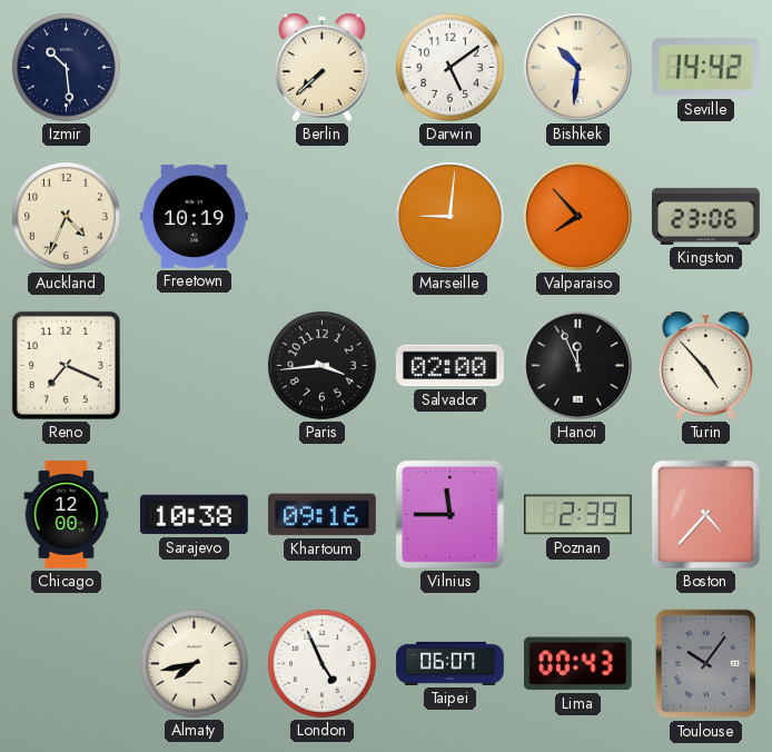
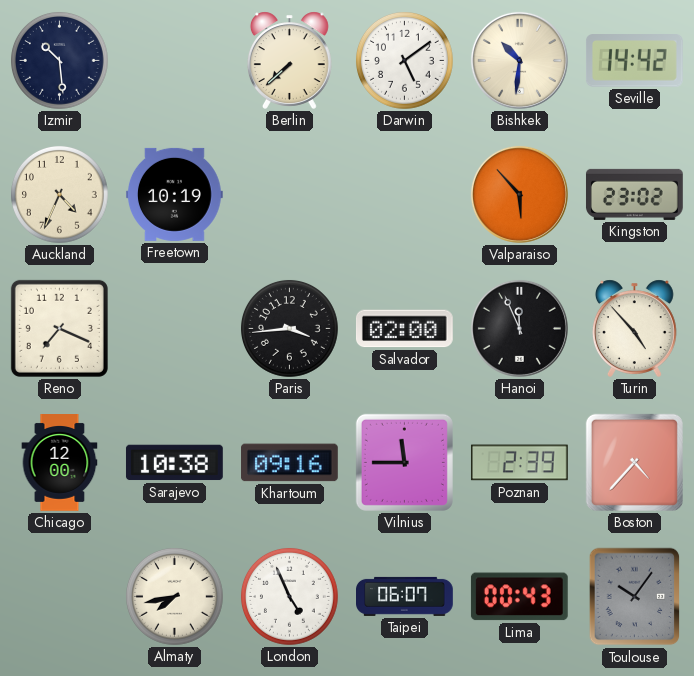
Marseille: 9:01 -> none
Valparaiso: 7:53 -> 5:53
Kingston: 23:06 -> 23:02
